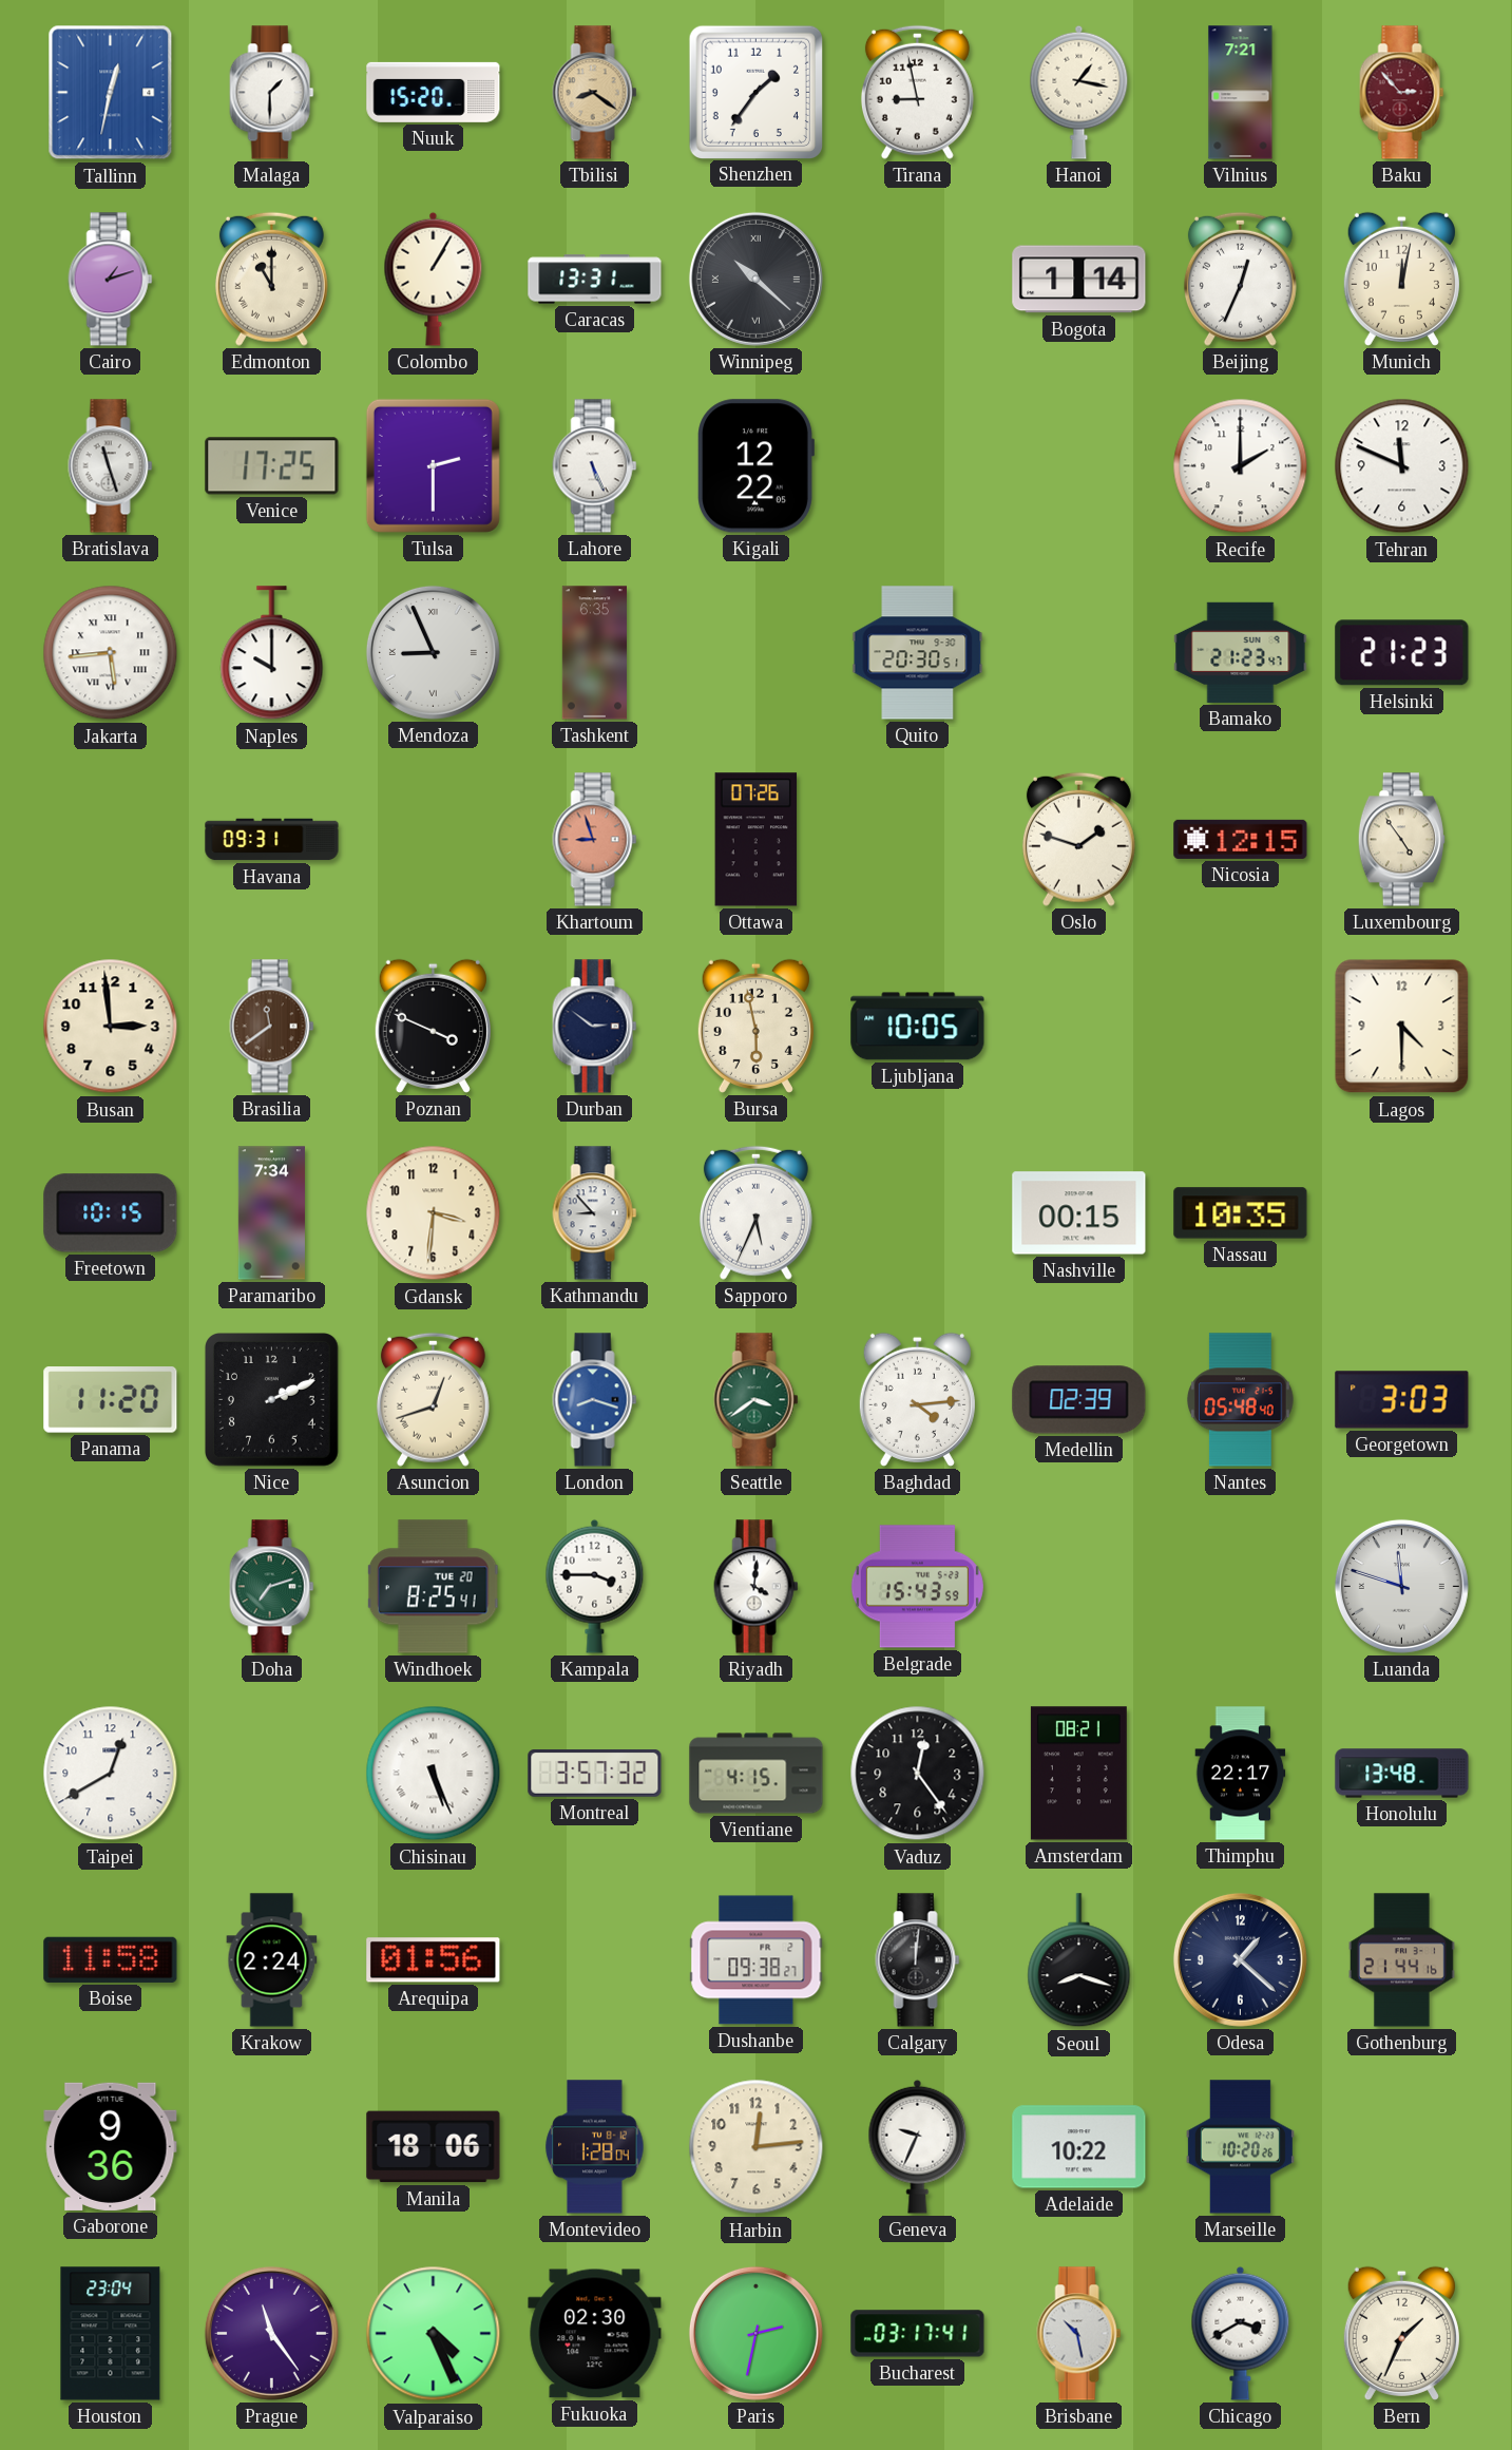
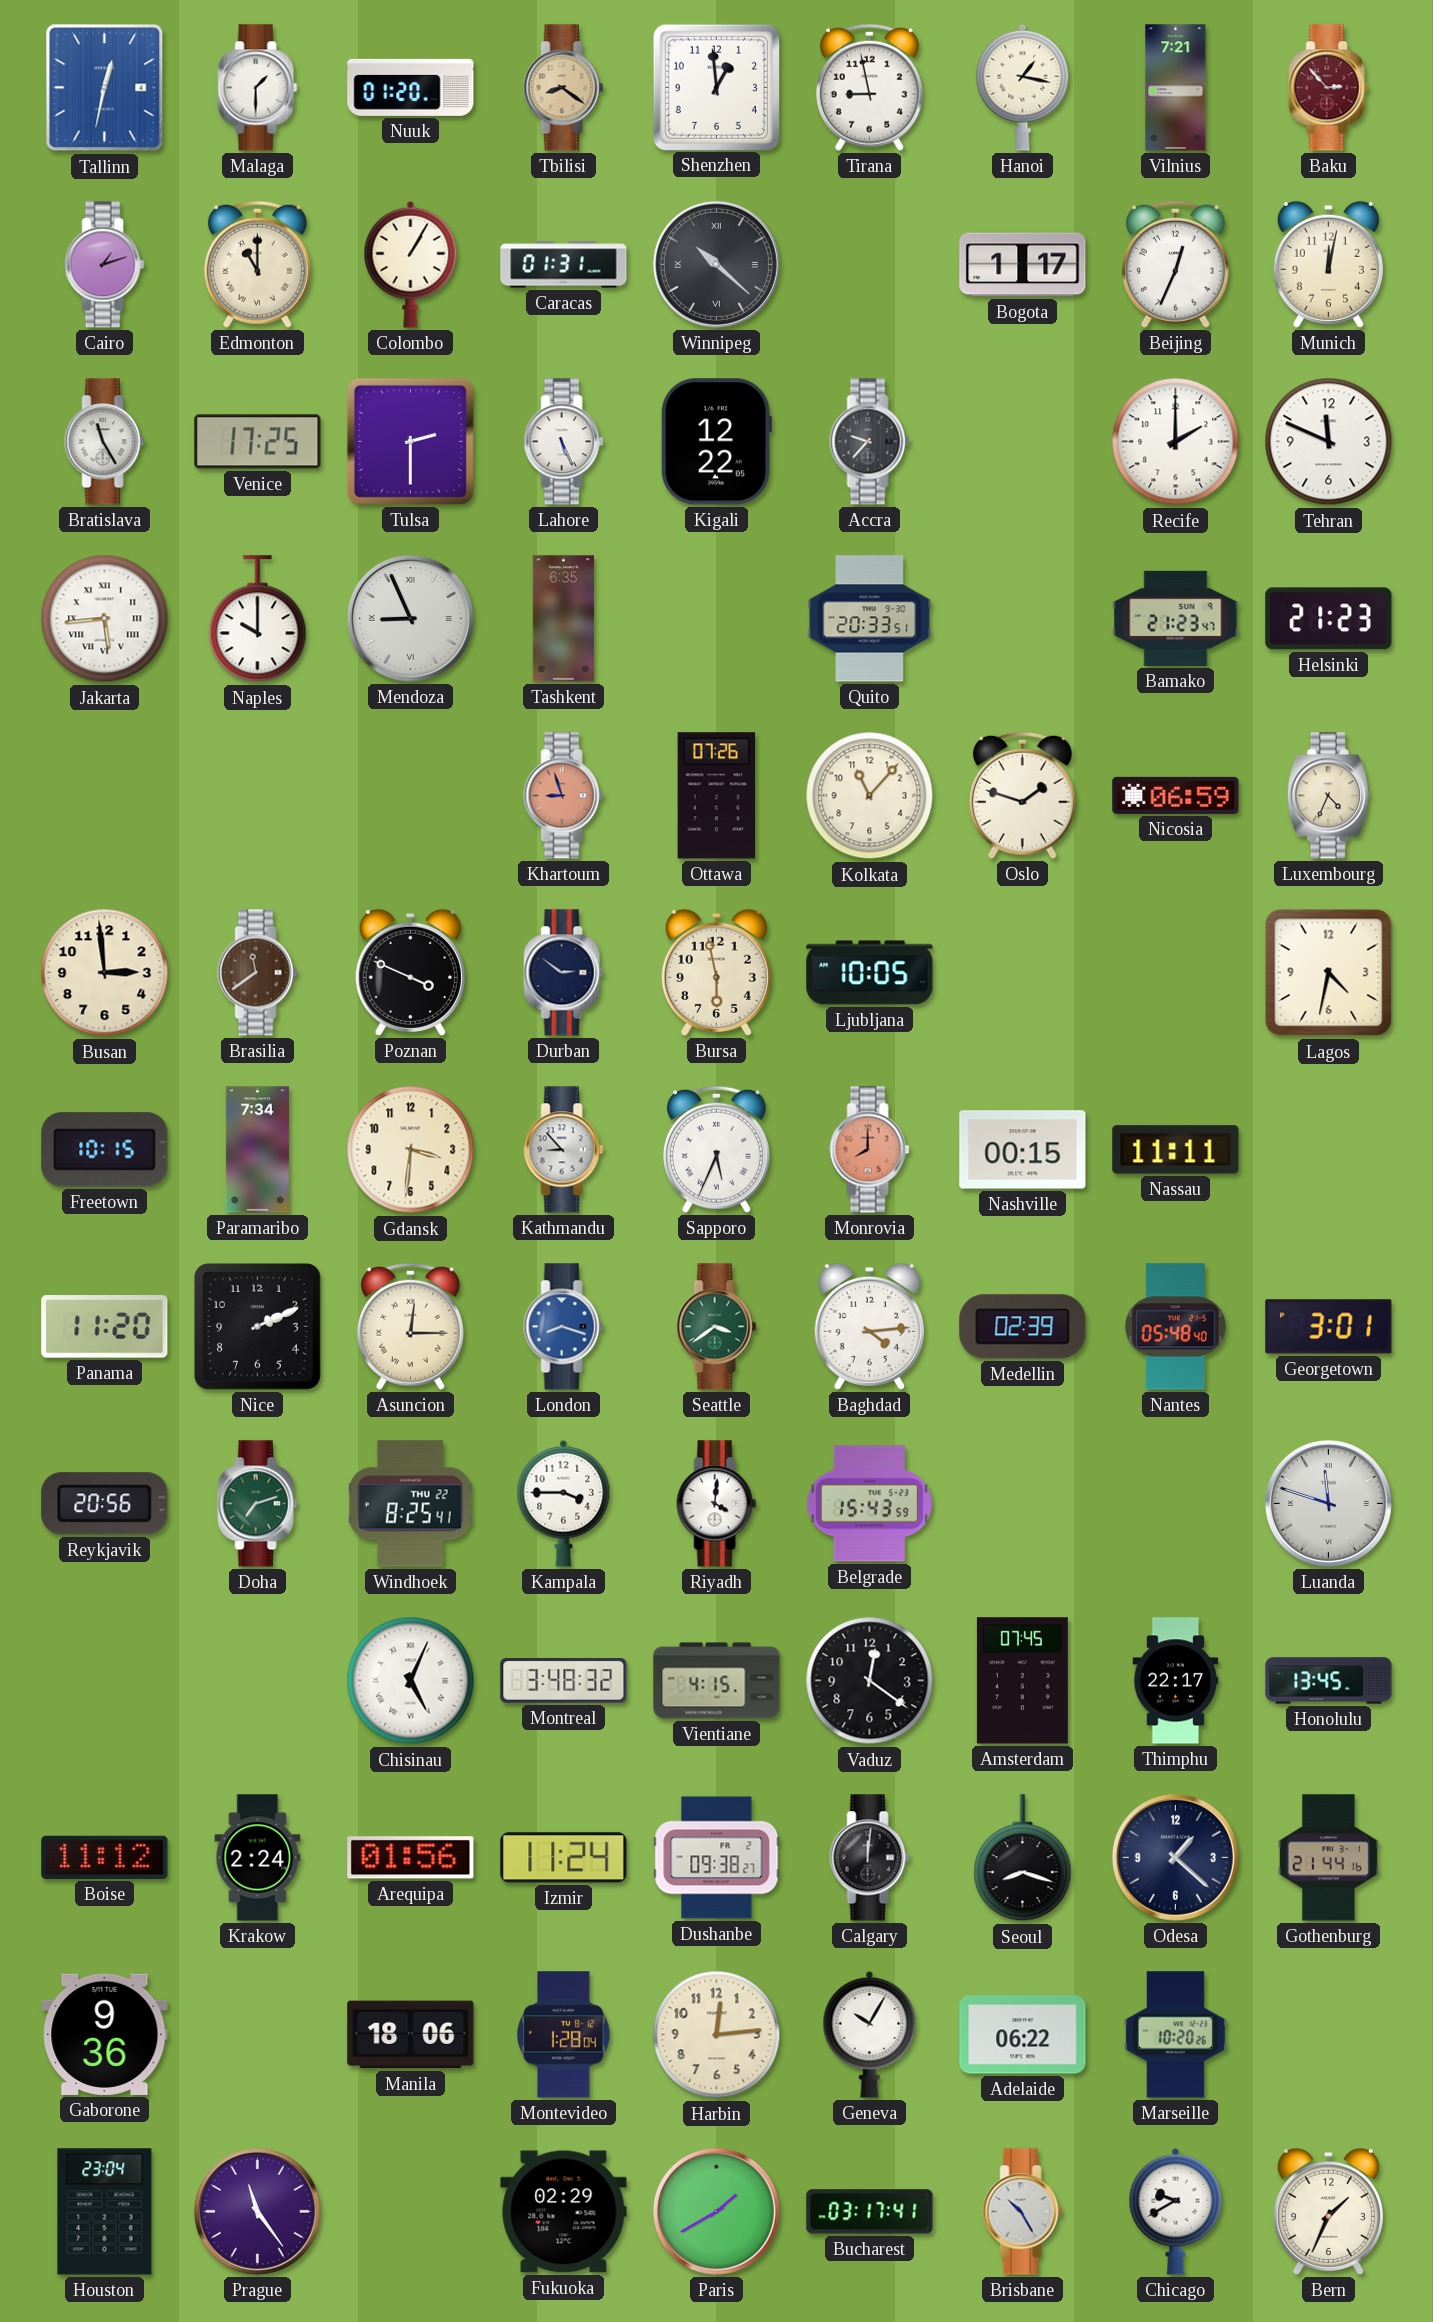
Nuuk: 15:20 -> 01:20
Shenzhen: 1:36 -> 12:59
Caracas: 13:31 -> 01:31
Bogota: 1:14 -> 1:17
Bratislava: 11:27 -> 11:25
Accra: none -> 9:37
Quito: 20:30 -> 20:33
Havana: 09:31 -> none
Kolkata: none -> 11:07
Nicosia: 12:15 -> 06:59
Luxembourg: 4:54 -> 4:34
Lagos: 4:30 -> 4:32
Monrovia: none -> 8:00
Nassau: 10:35 -> 11:11
Asuncion: 12:42 -> 12:15
Georgetown: 3:03 -> 3:01
Reykjavik: none -> 20:56
Windhoek date: TUE 20 -> THU 22
Taipei: 12:40 -> none
Chisinau: 5:26 -> 5:04
Montreal: 3:57 -> 3:48
Vaduz: 12:24 -> 12:21
Amsterdam: 08:21 -> 07:45
Honolulu: 13:48 -> 13:45
Boise: 11:58 -> 11:12
Izmir: none -> 11:24
Geneva: 9:34 -> 10:05
Adelaide: 10:22 -> 06:22
Valparaiso: 4:26 -> none
Fukuoka: 02:30 -> 02:29
Paris: 2:32 -> 1:40
Brisbane: 10:28 -> 10:25
Chicago: 3:40 -> 9:40
